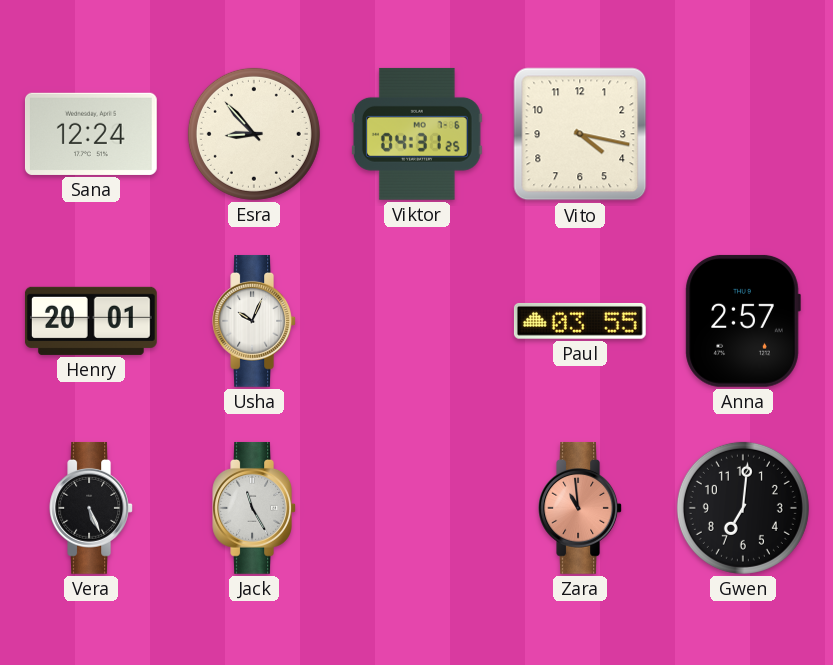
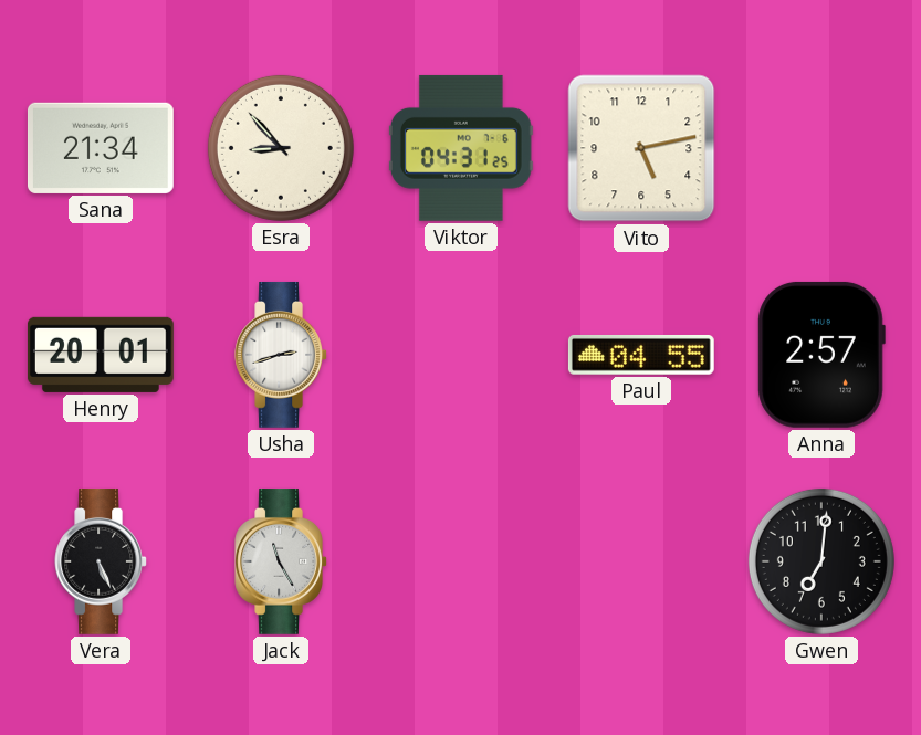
Sana: 12:24 -> 21:34
Vito: 4:17 -> 5:13
Usha: 10:04 -> 2:42
Paul: 03:55 -> 04:55
Zara: 10:59 -> none
